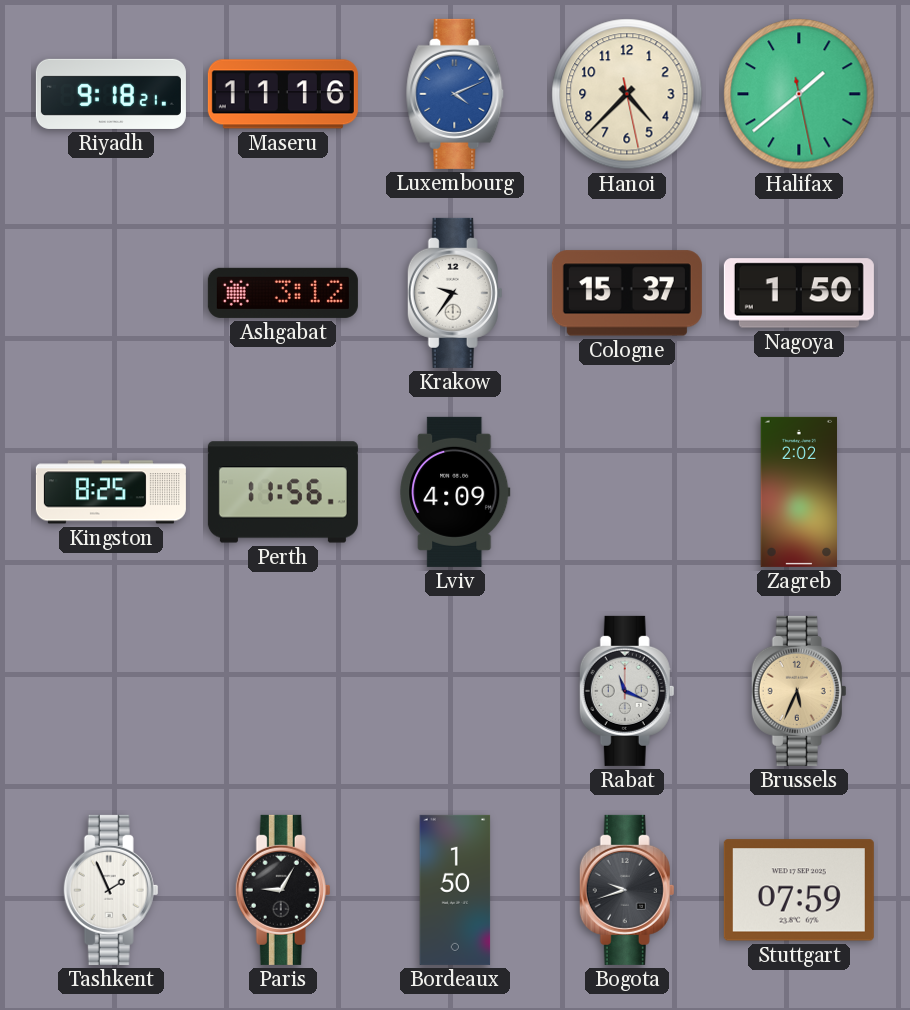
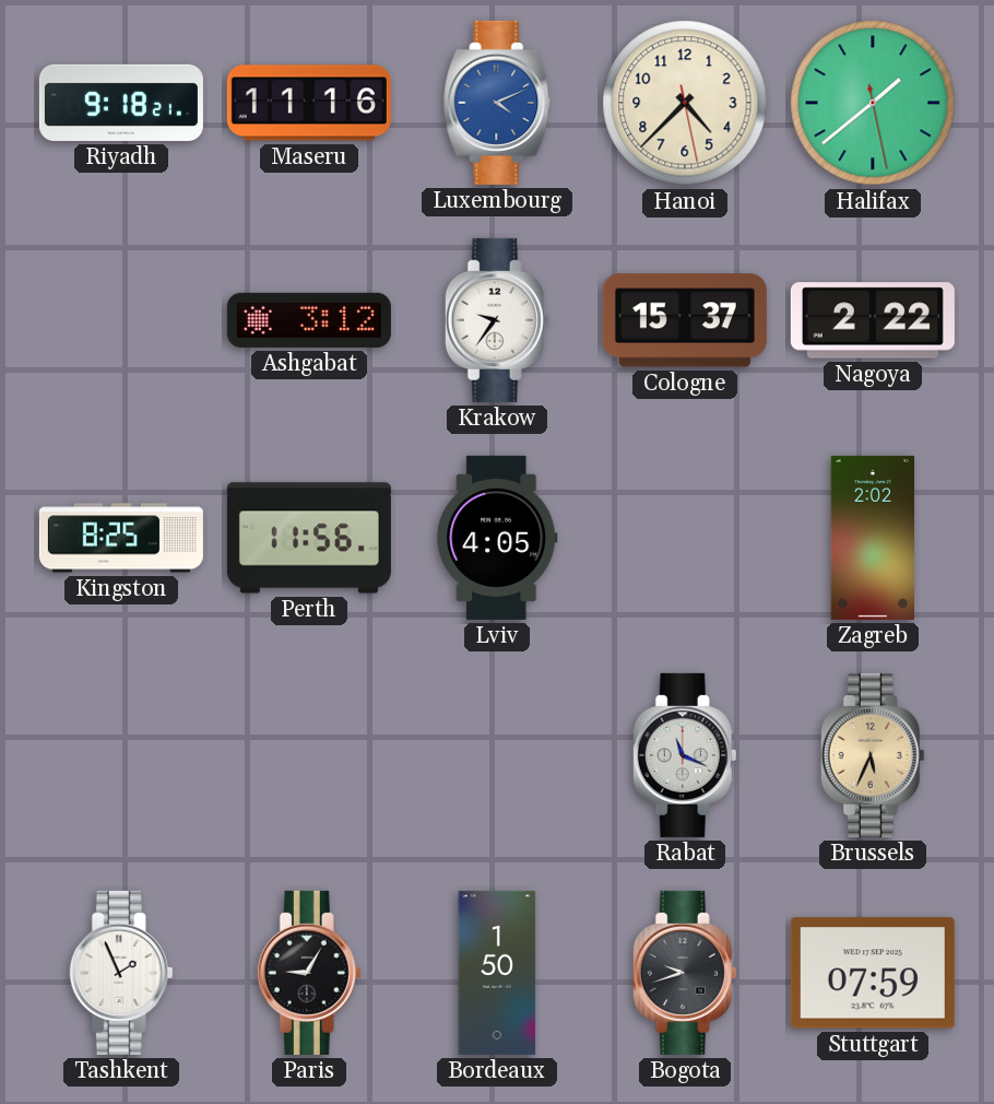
Nagoya: 1:50 -> 2:22
Lviv: 4:09 -> 4:05
